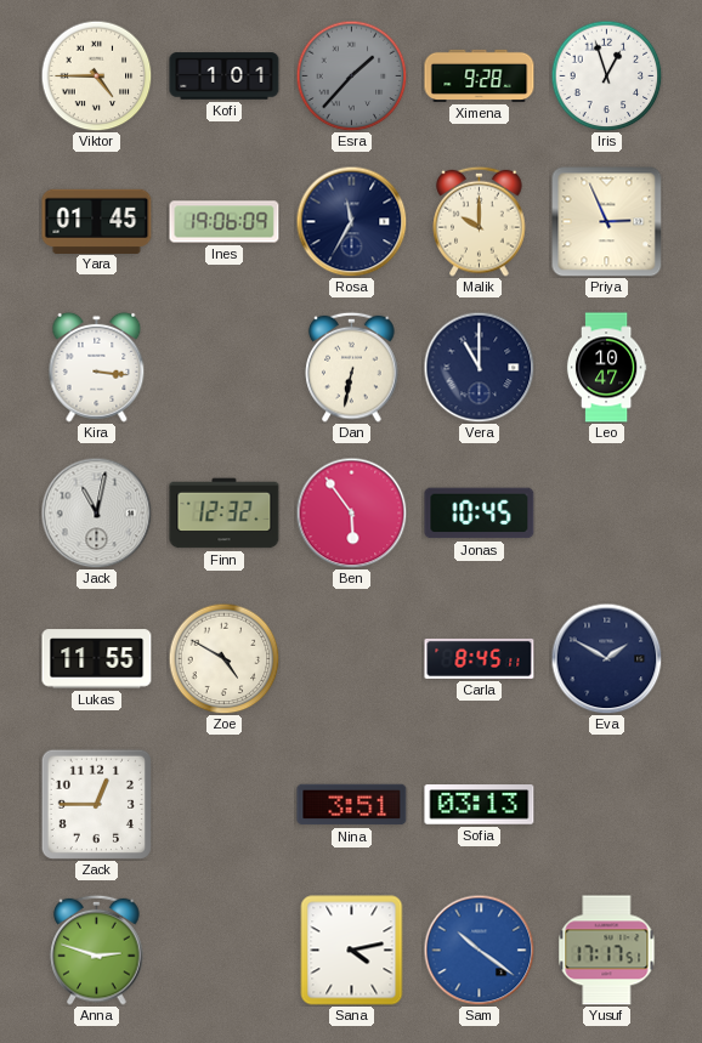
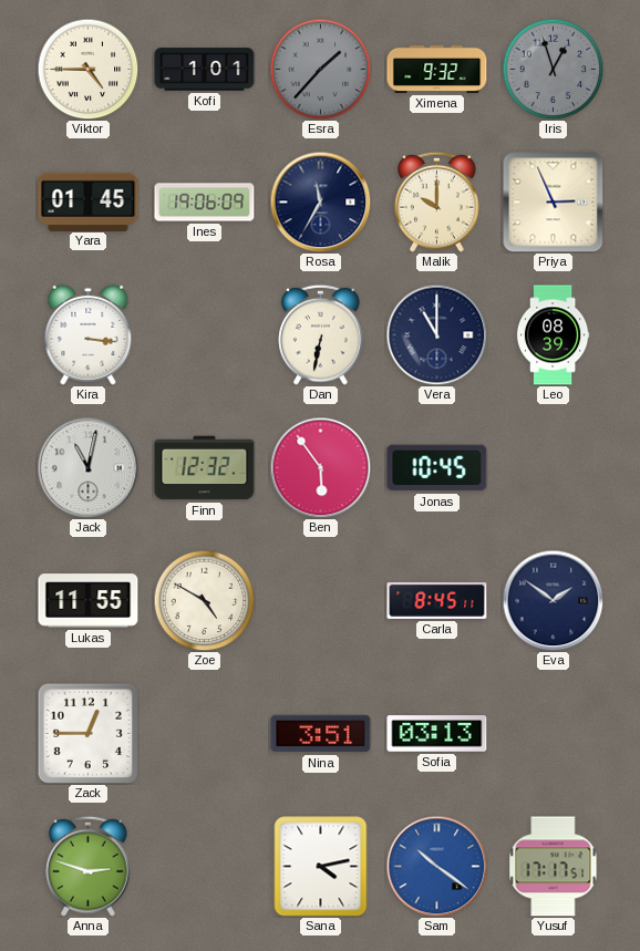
Ximena: 9:28 -> 9:32
Iris dial: white -> grey
Leo: 10:47 -> 08:39
Eva: 1:50 -> 1:51
